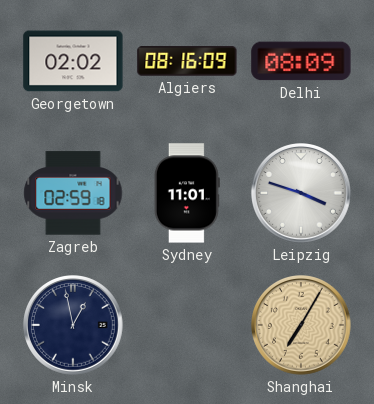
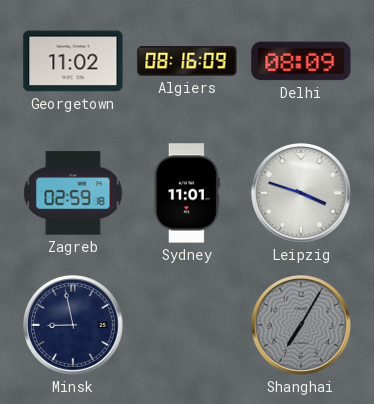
Georgetown: 02:02 -> 11:02
Minsk: 12:58 -> 8:58
Shanghai dial: champagne -> grey
